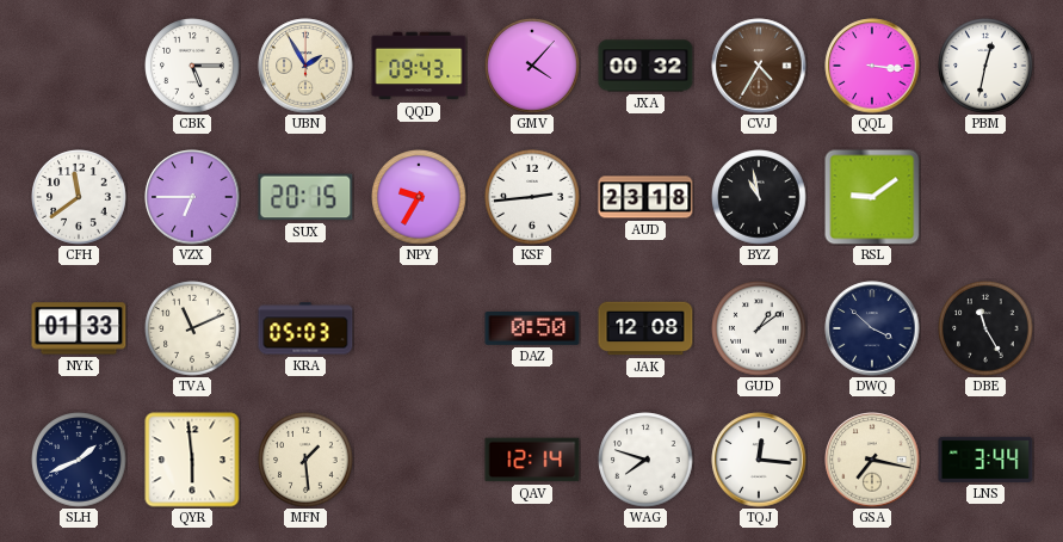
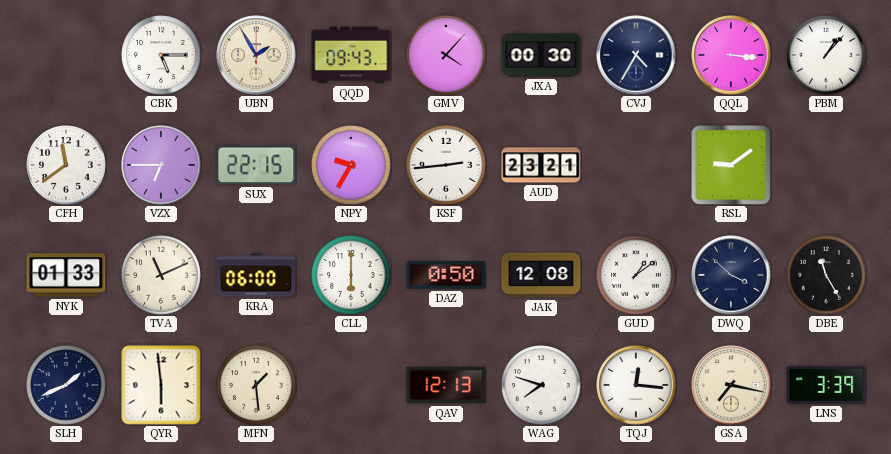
JXA: 00:32 -> 00:30
CVJ dial: brown -> navy
PBM: 12:32 -> 1:07
SUX: 20:15 -> 22:15
AUD: 23:18 -> 23:21
BYZ: 10:58 -> none
KRA: 05:03 -> 06:00
CLL: none -> 6:00
QAV: 12:14 -> 12:13
LNS: 3:44 -> 3:39
